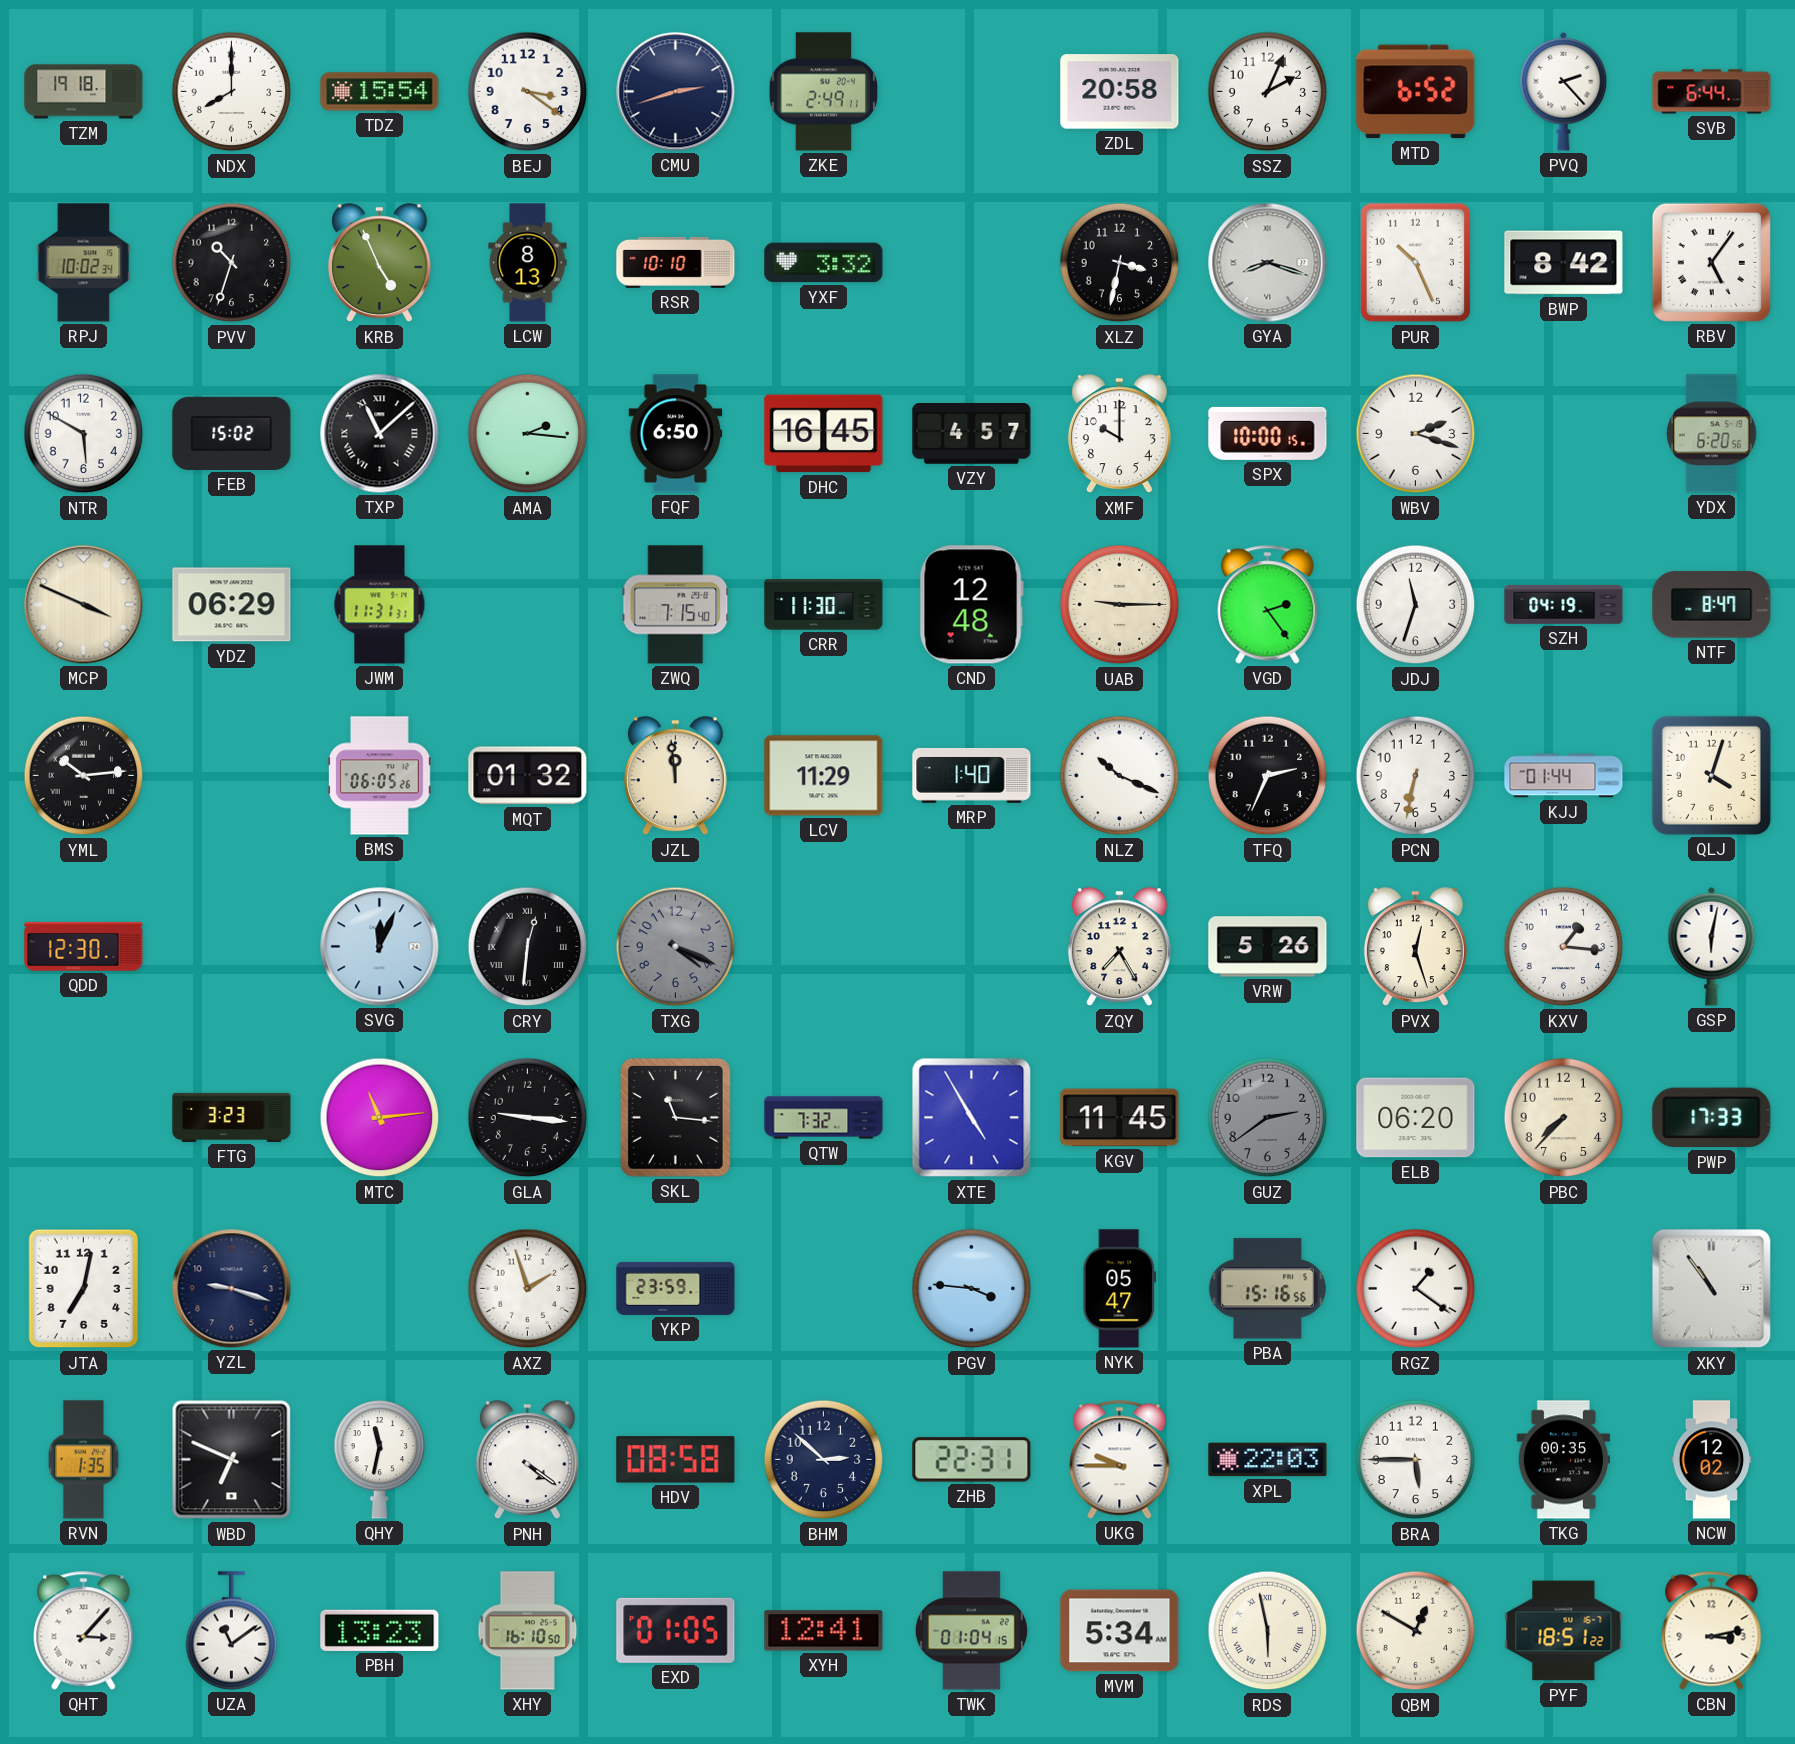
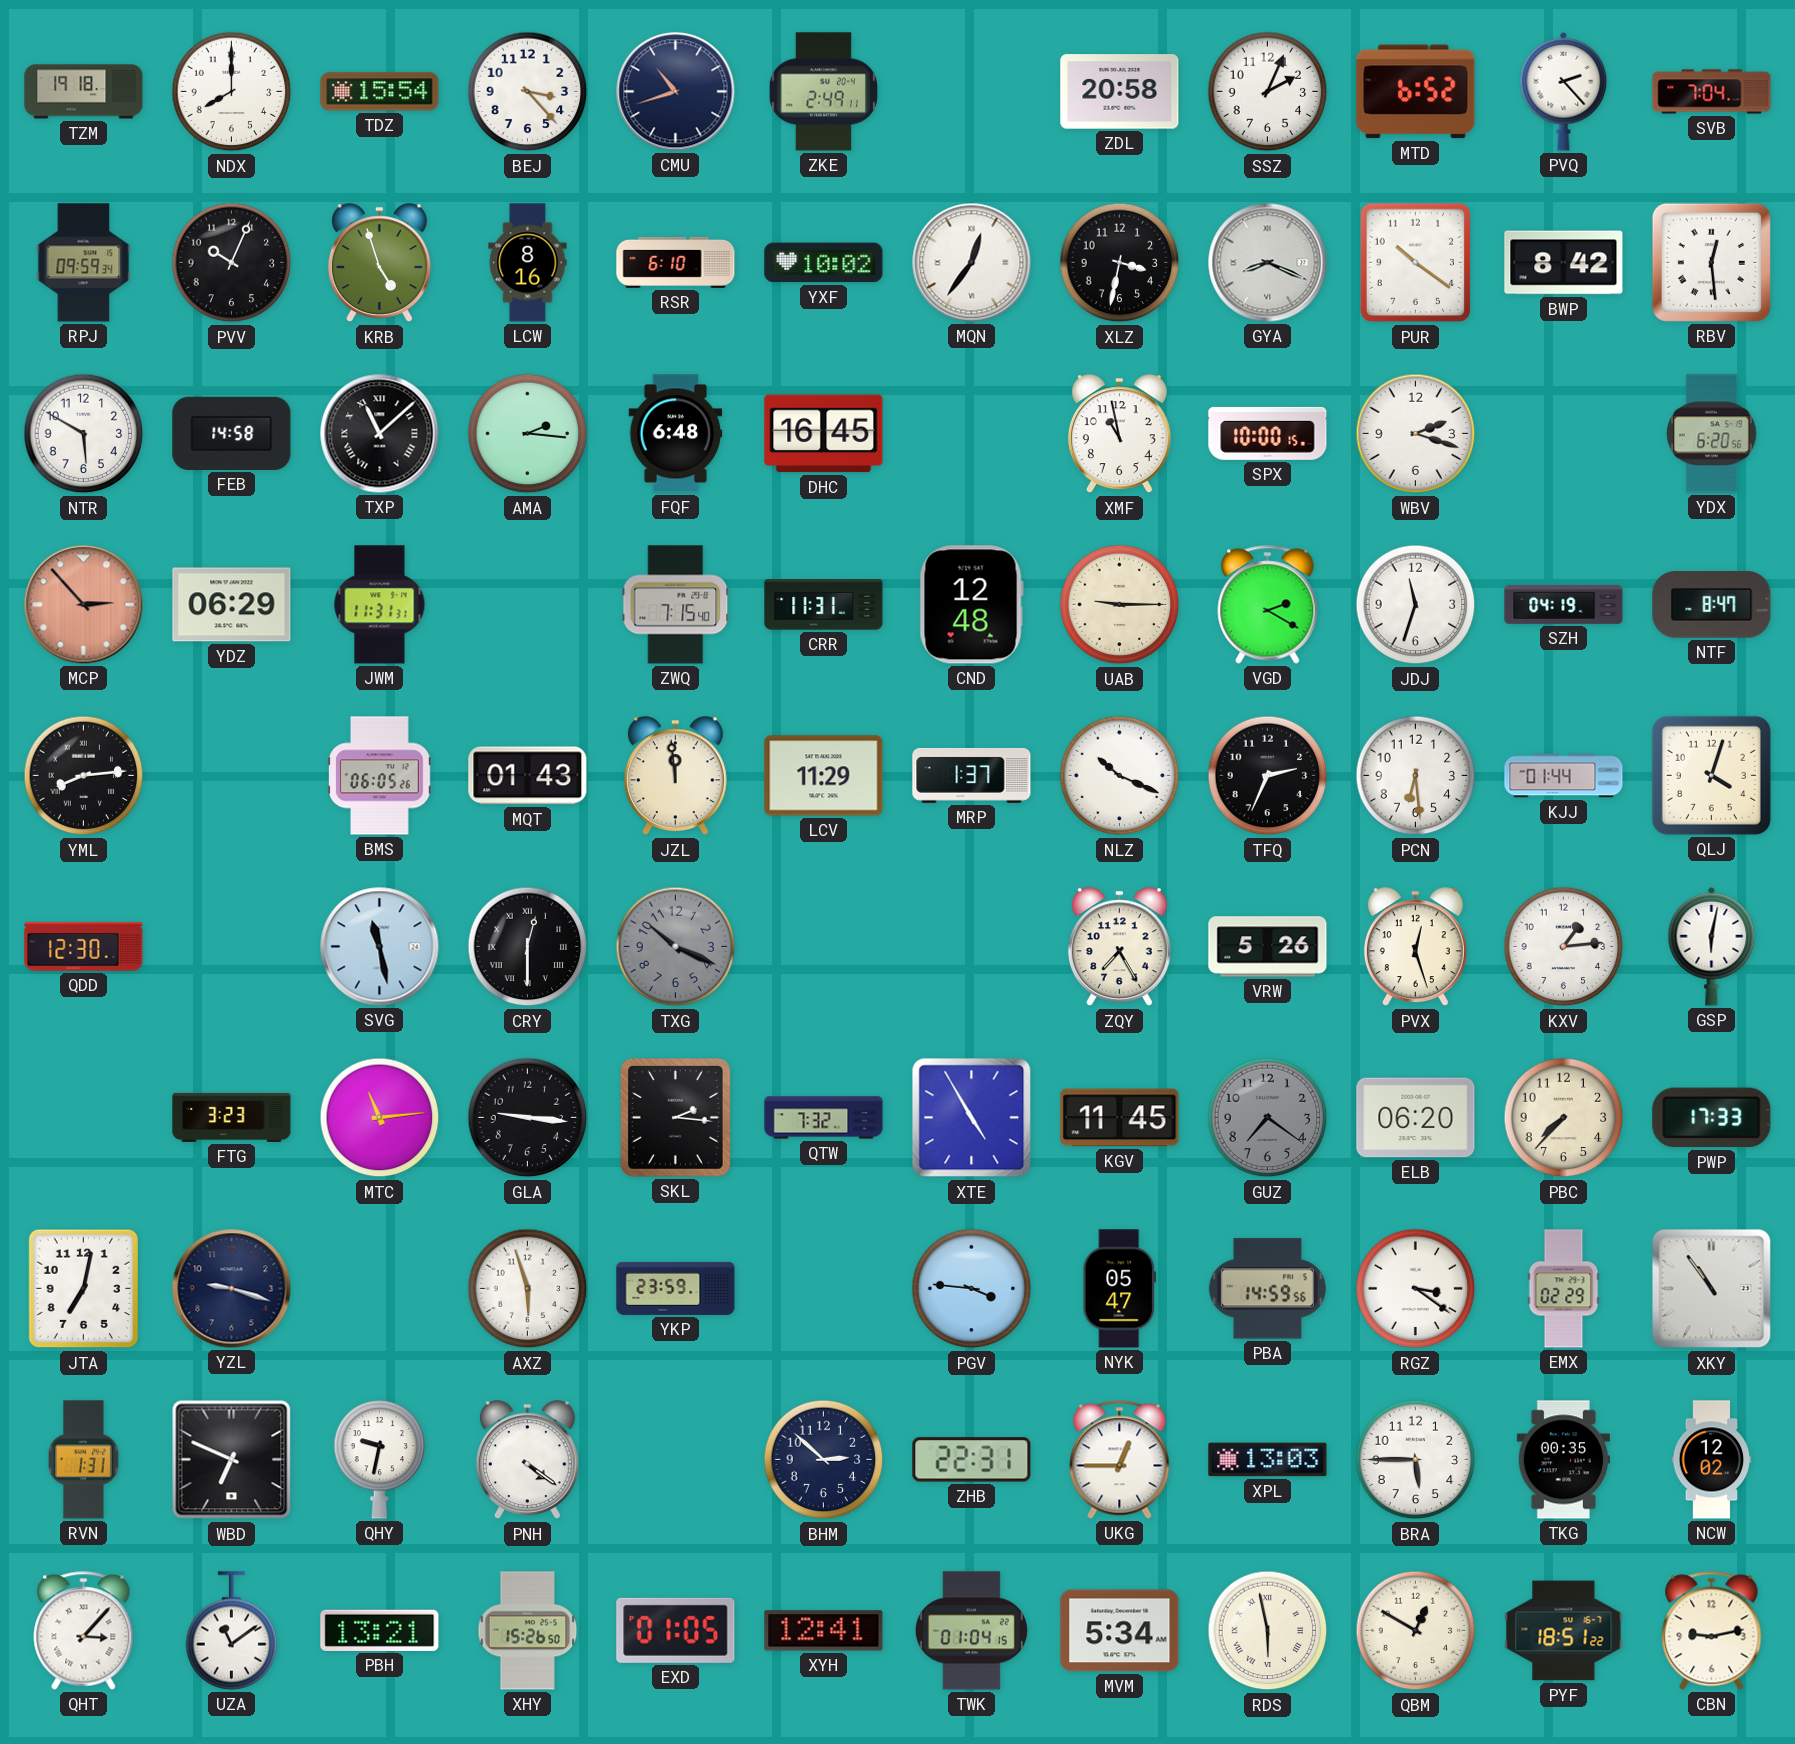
BEJ: 3:21 -> 3:23
CMU: 2:42 -> 10:42
SVB: 6:44 -> 7:04
RPJ: 10:02 -> 09:59
PVV: 10:33 -> 10:04
KRB: 4:56 -> 4:57
LCW: 8:13 -> 8:16
RSR: 10:10 -> 6:10
YXF: 3:32 -> 10:02
MQN: none -> 12:36
GYA: 8:18 -> 8:19
PUR: 10:26 -> 10:21
RBV: 5:06 -> 12:29
FEB: 15:02 -> 14:58
FQF: 6:50 -> 6:48
VZY: 4:57 -> none
XMF: 10:00 -> 10:58
MCP: 3:49 -> 2:53
MCP dial: cream -> salmon
CRR: 11:30 -> 11:31
VGD: 2:24 -> 2:20
YML: 10:14 -> 8:14
MQT: 01:32 -> 01:43
MRP: 1:40 -> 1:37
PCN: 6:32 -> 6:29
SVG: 12:04 -> 11:28
CRY: 12:31 -> 12:30
TXG: 4:19 -> 10:19
KXV: 1:16 -> 1:14
SKL: 11:16 -> 2:16
GUZ: 2:39 -> 7:21
AXZ: 1:57 -> 5:57
PBA: 15:16 -> 14:59
RGZ: 1:21 -> 3:21
EMX: none -> 02:29
RVN: 1:35 -> 1:31
QHY: 11:32 -> 9:32
HDV: 08:58 -> none
UKG: 9:45 -> 12:45
XPL: 22:03 -> 13:03
PBH: 13:23 -> 13:21
XHY: 16:10 -> 15:26
CBN: 3:13 -> 9:13
